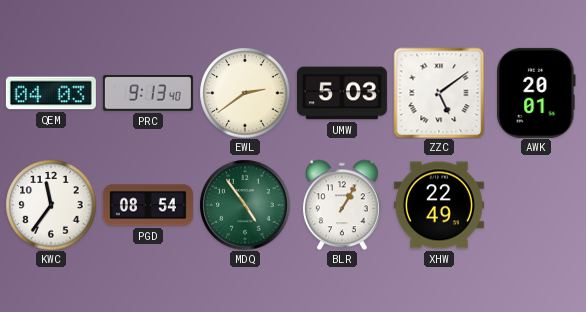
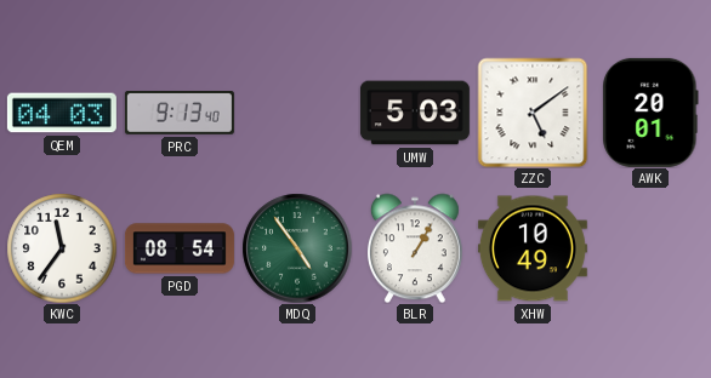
EWL: 2:39 -> none
XHW: 22:49 -> 10:49
